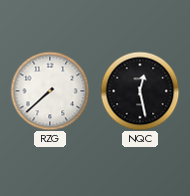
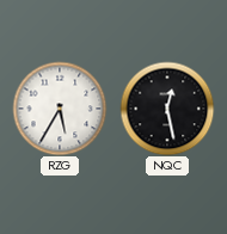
RZG: 7:38 -> 5:35
